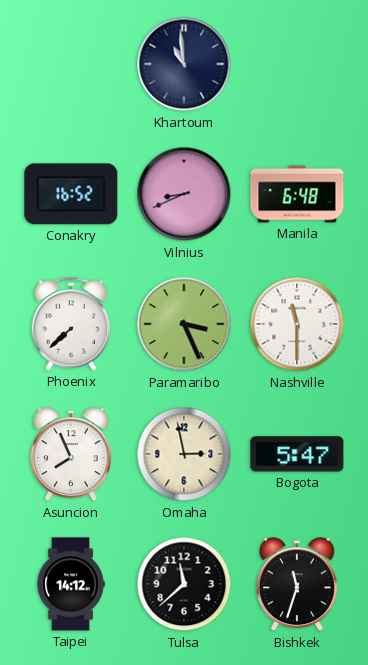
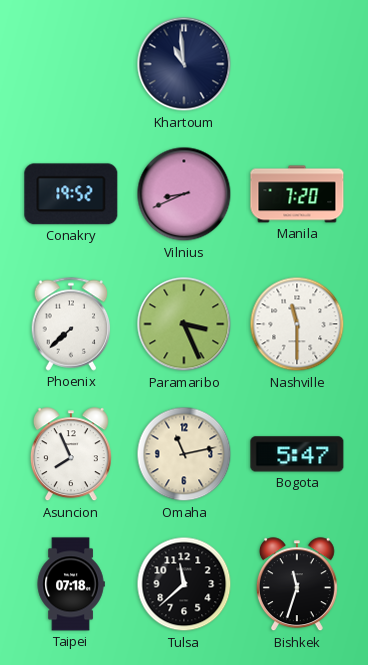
Conakry: 16:52 -> 19:52
Manila: 6:48 -> 7:20
Omaha: 2:58 -> 11:13
Taipei: 14:12 -> 07:18
